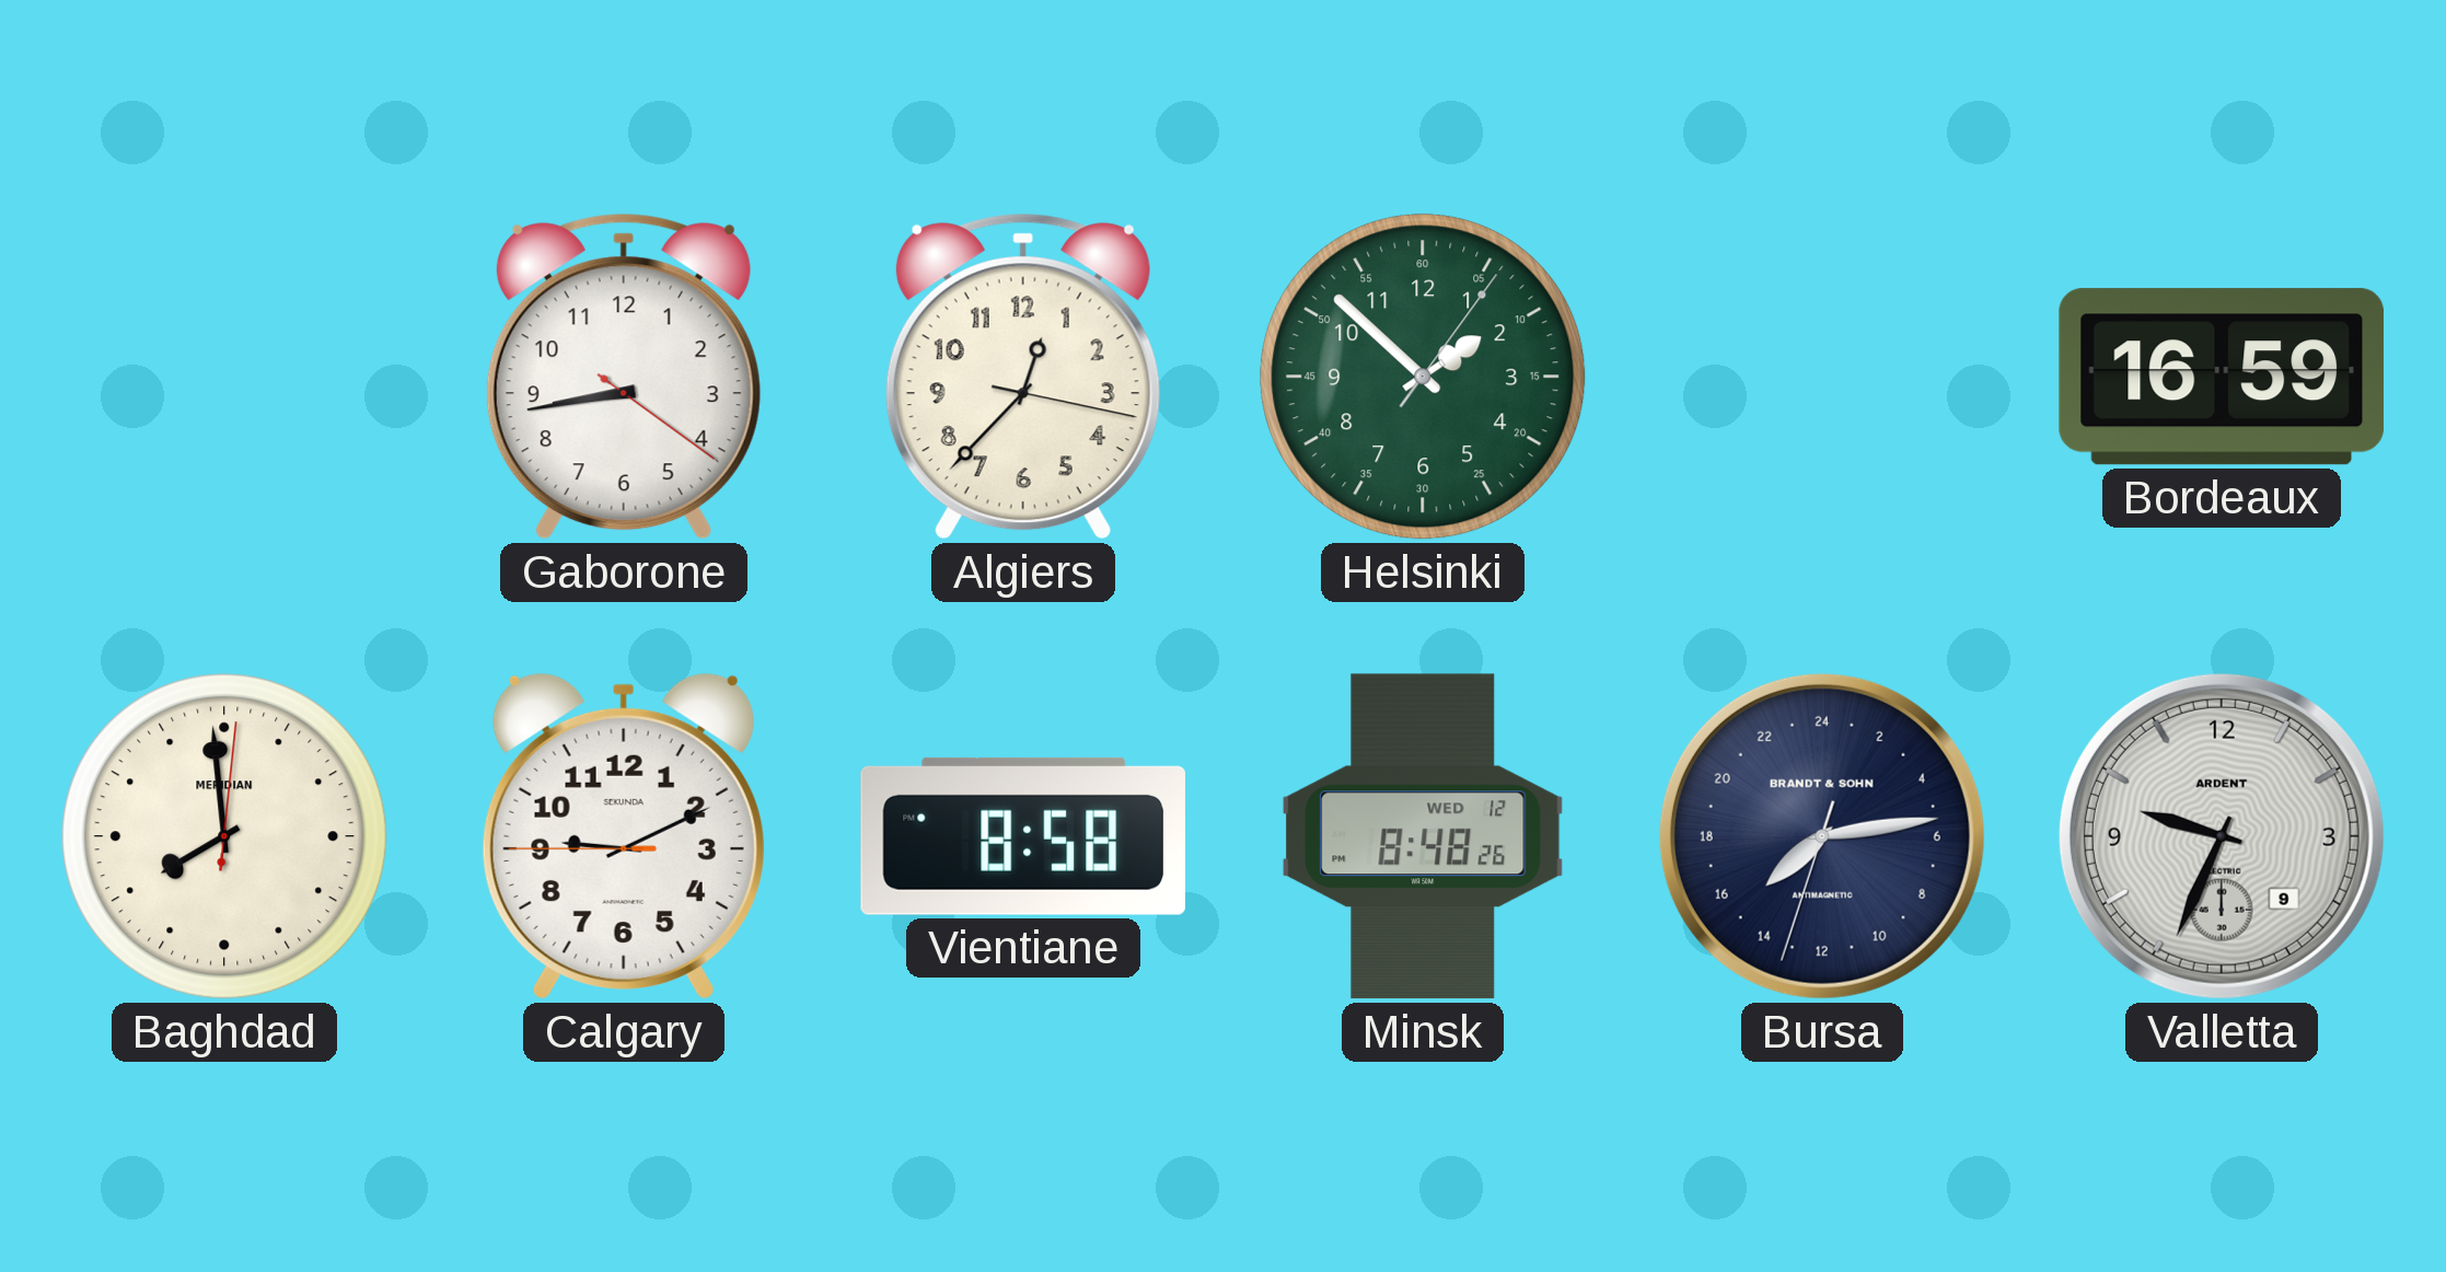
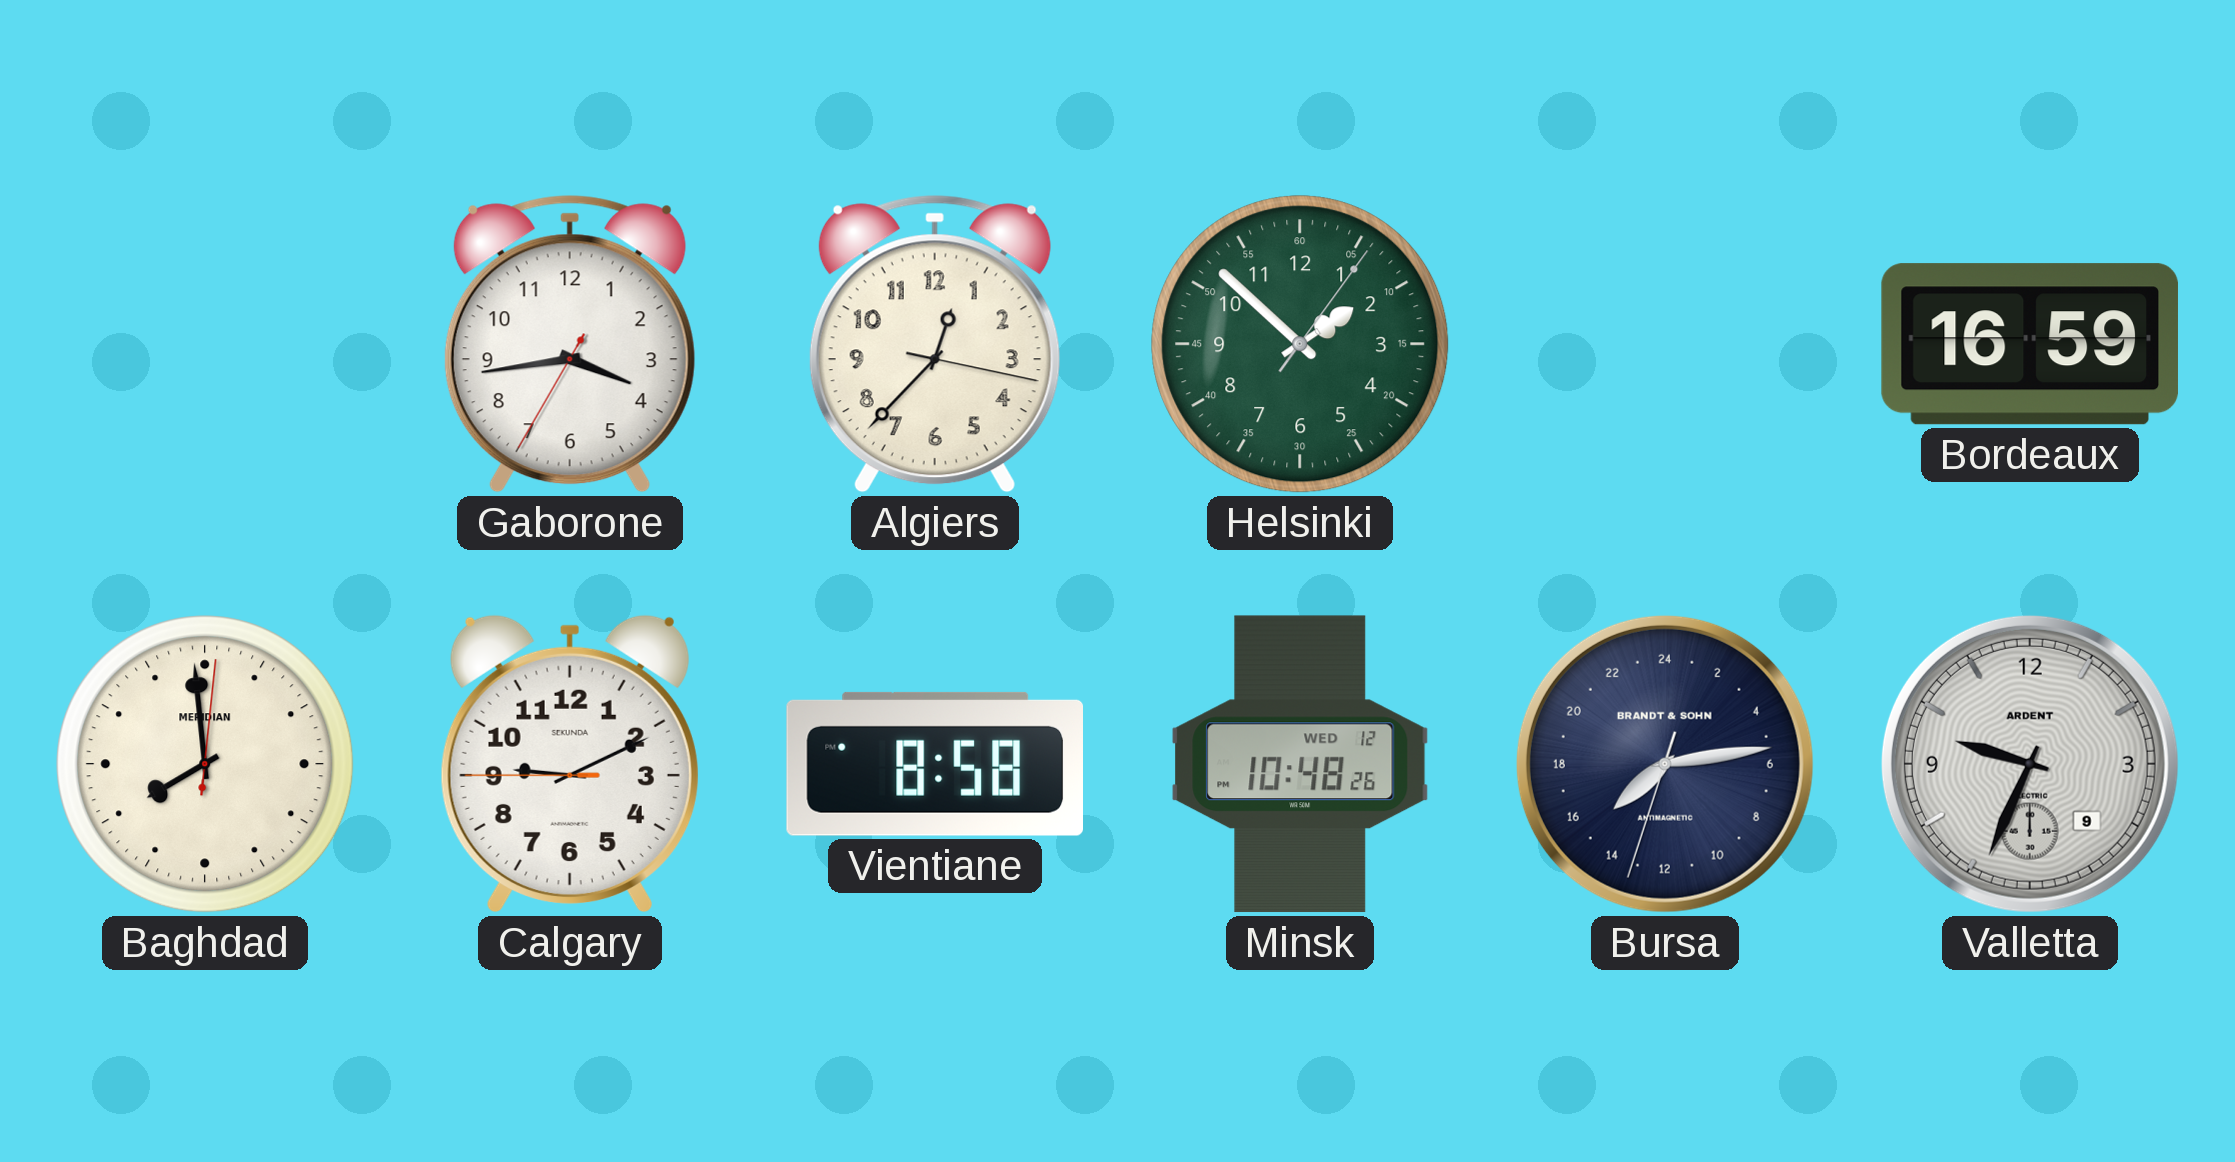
Gaborone: 8:43 -> 3:43
Minsk: 8:48 -> 10:48
